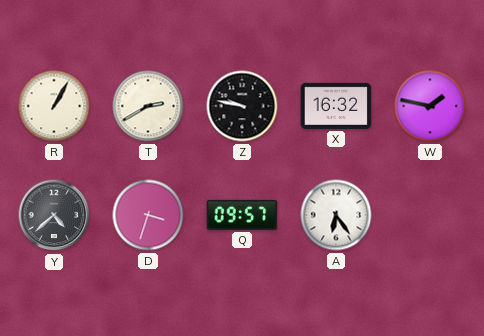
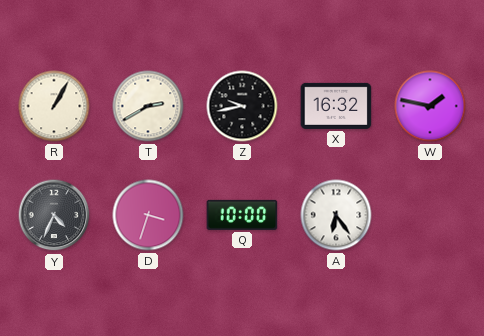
Z: 9:47 -> 9:43
Y: 4:38 -> 4:34
Q: 09:57 -> 10:00
